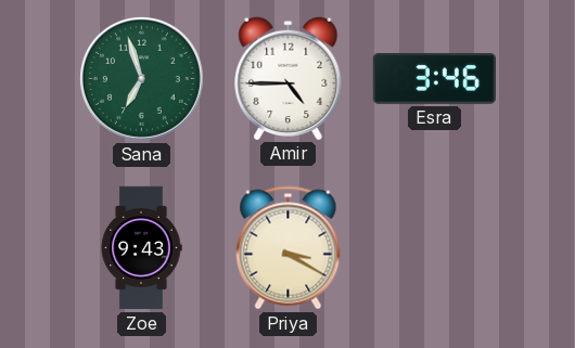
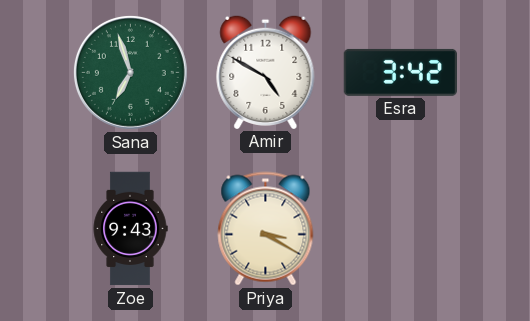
Amir: 4:45 -> 4:50
Esra: 3:46 -> 3:42
